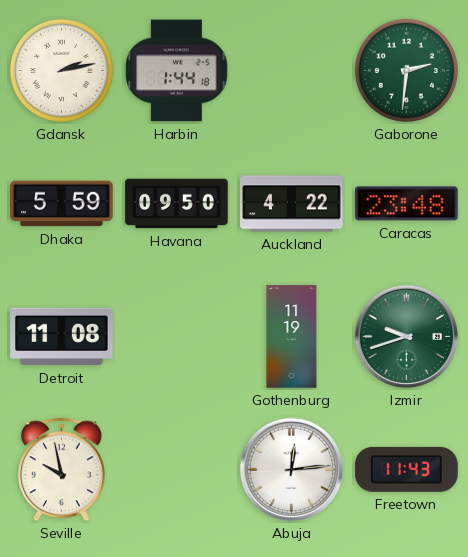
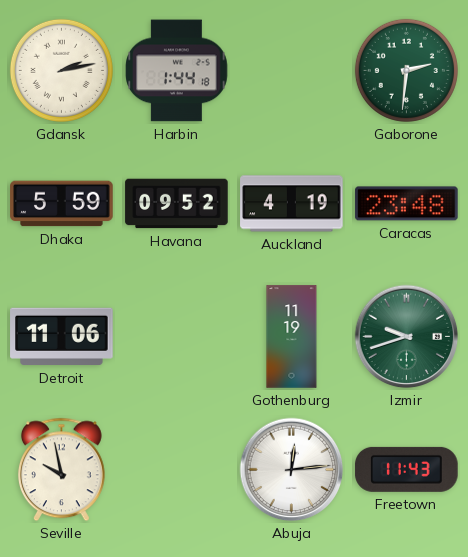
Havana: 09:50 -> 09:52
Auckland: 4:22 -> 4:19
Detroit: 11:08 -> 11:06
